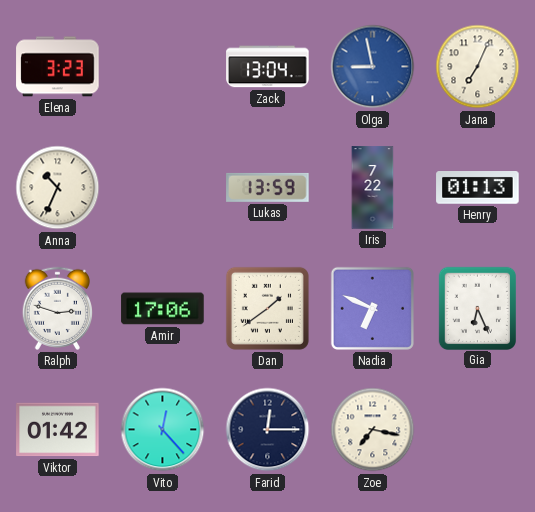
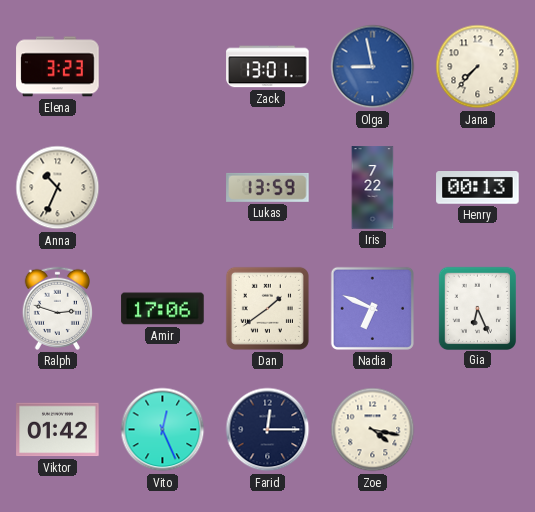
Zack: 13:04 -> 13:01
Jana: 7:04 -> 7:37
Henry: 01:13 -> 00:13
Vito: 12:23 -> 12:26
Zoe: 7:17 -> 4:17
